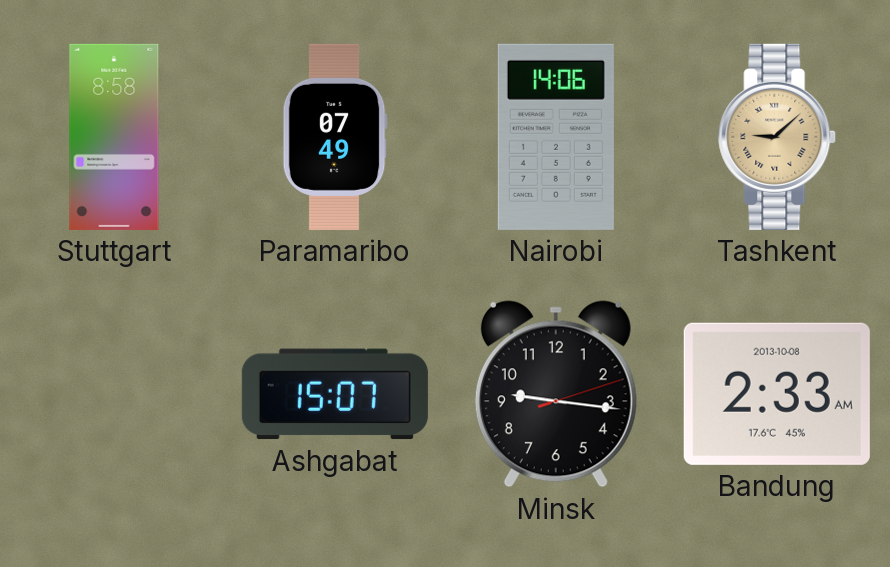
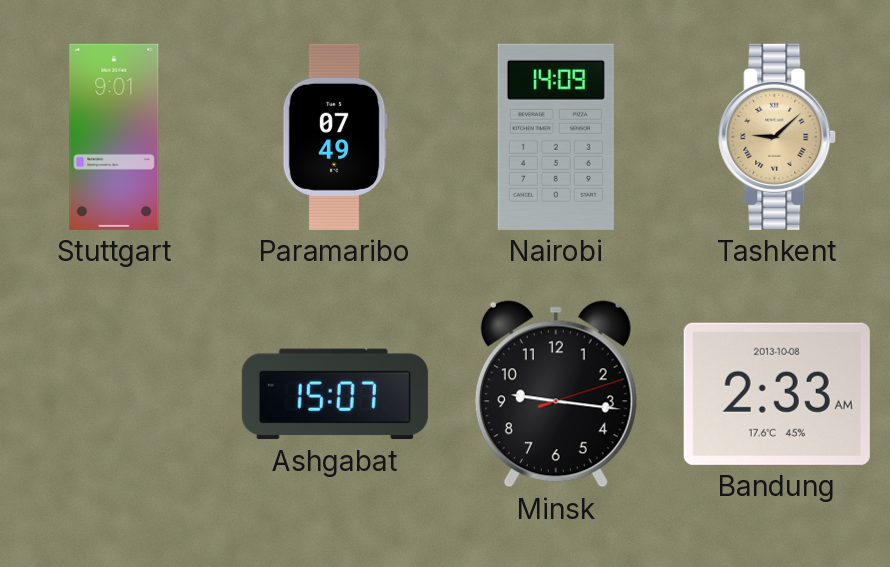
Stuttgart: 8:58 -> 9:01
Nairobi: 14:06 -> 14:09
